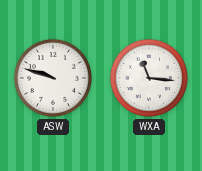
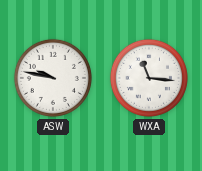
ASW: 9:48 -> 9:47
